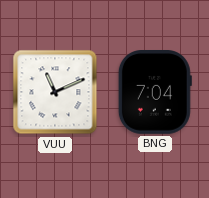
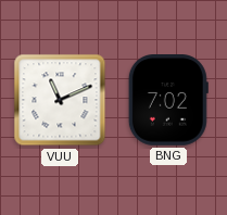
BNG: 7:04 -> 7:02
